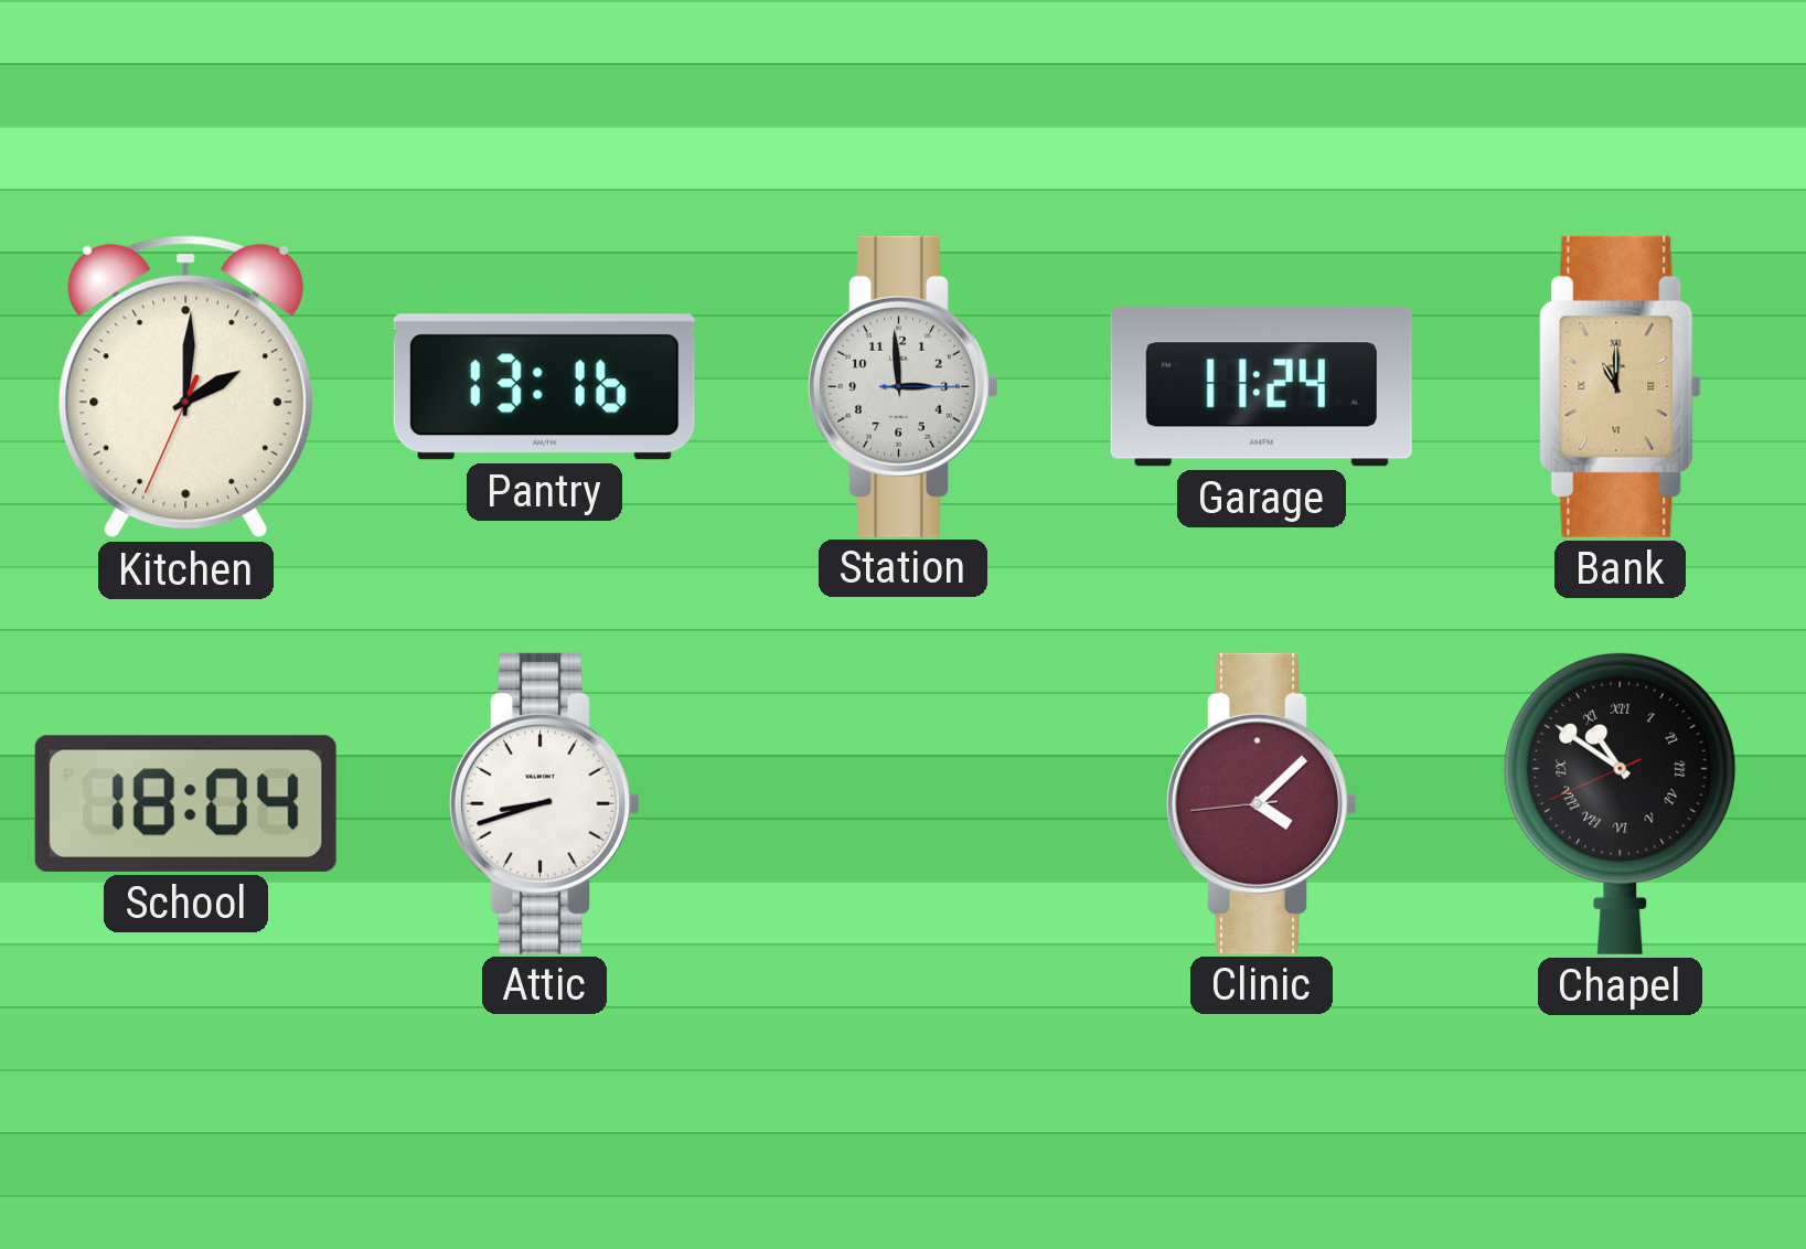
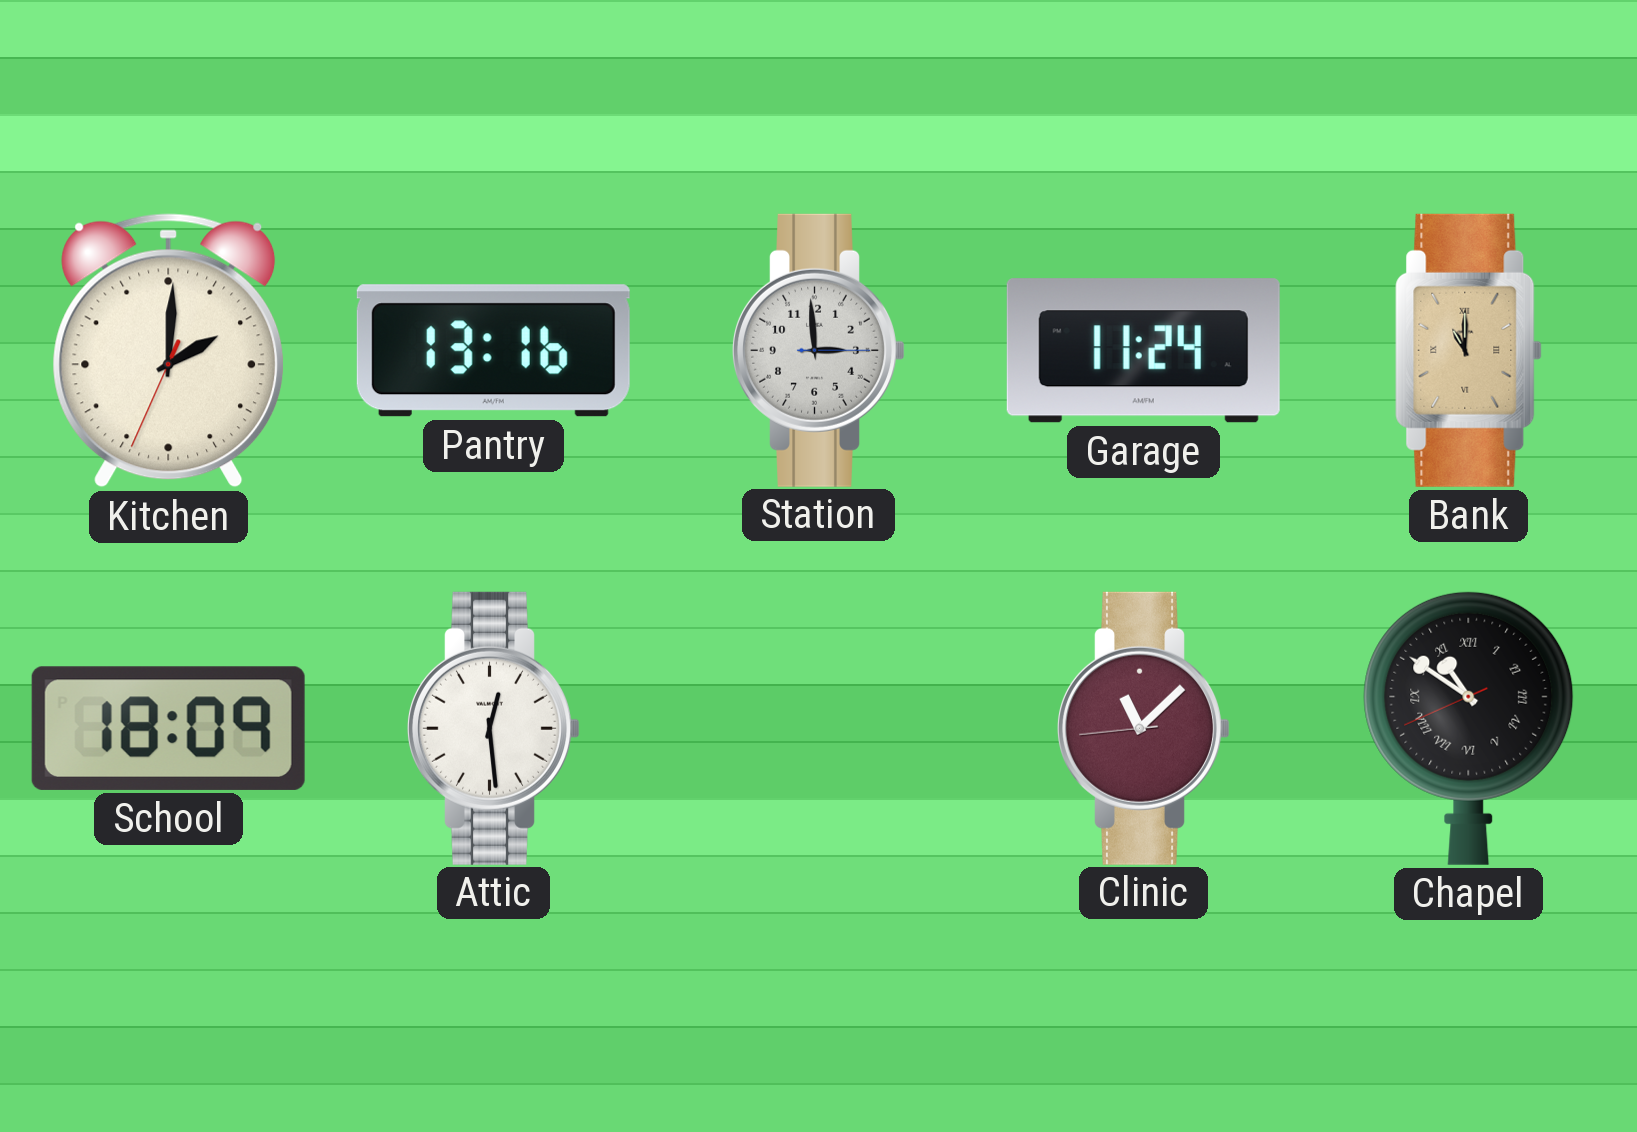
School: 18:04 -> 18:09
Attic: 8:42 -> 12:29
Clinic: 4:07 -> 11:07
